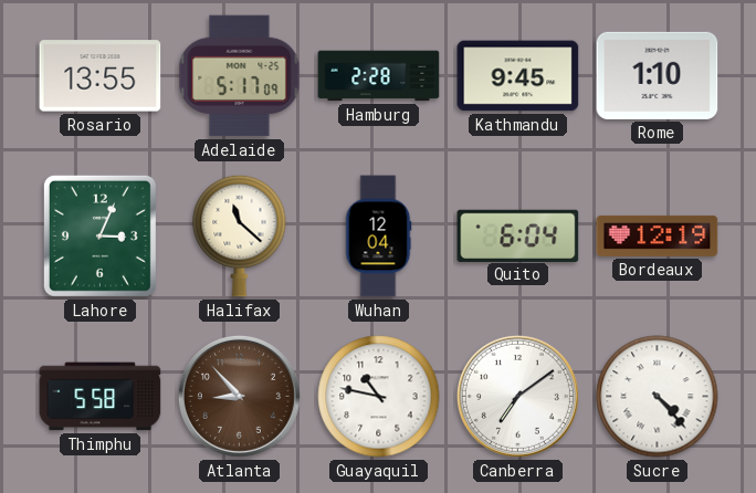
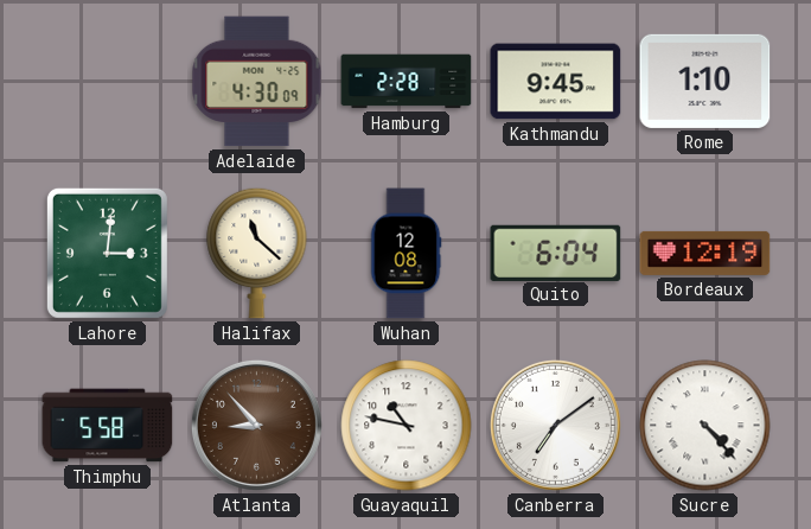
Rosario: 13:55 -> none
Adelaide: 5:17 -> 4:30
Lahore: 3:04 -> 3:01
Wuhan: 12:04 -> 12:08
